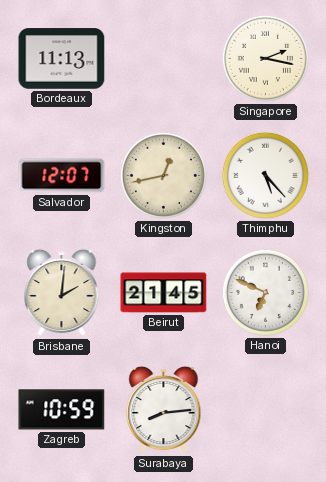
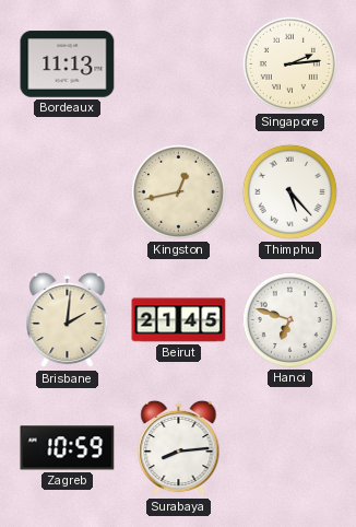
Singapore: 2:17 -> 2:14
Salvador: 12:07 -> none
Hanoi: 6:49 -> 6:48
